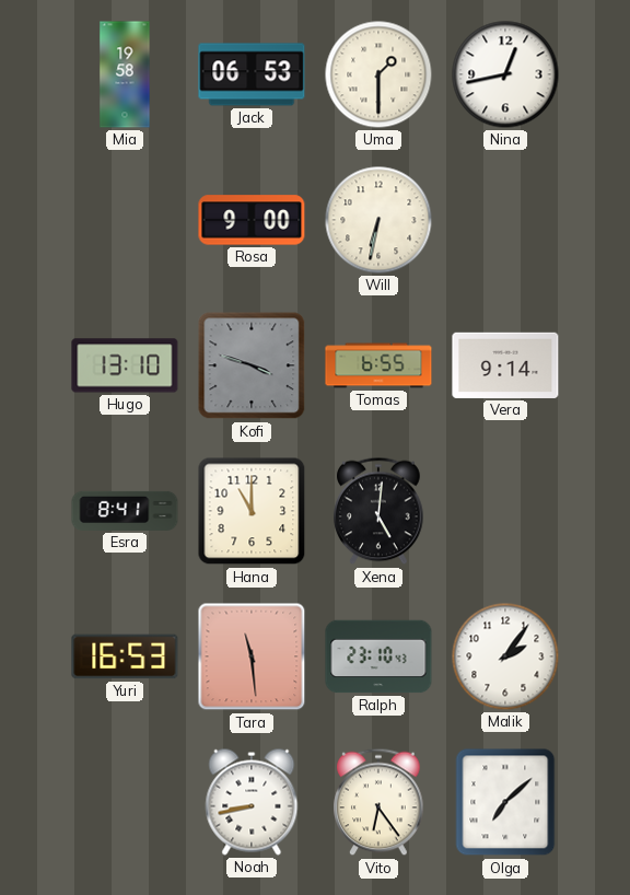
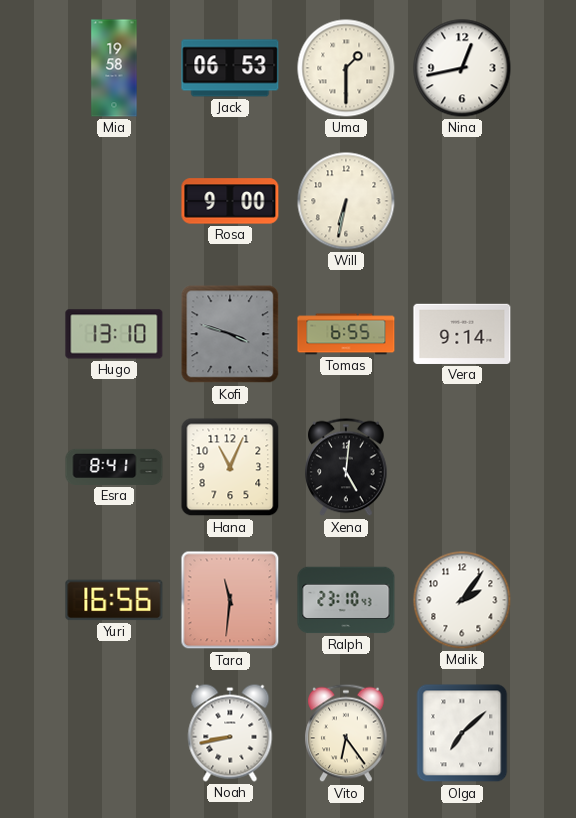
Hana: 11:00 -> 11:04
Yuri: 16:53 -> 16:56
Tara: 11:29 -> 11:31
